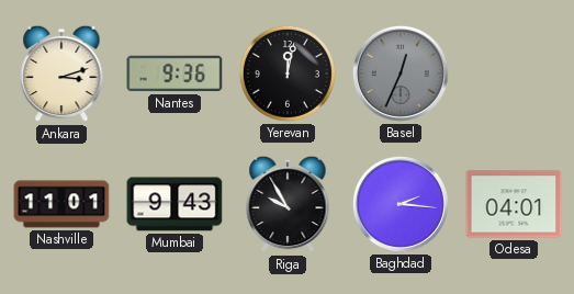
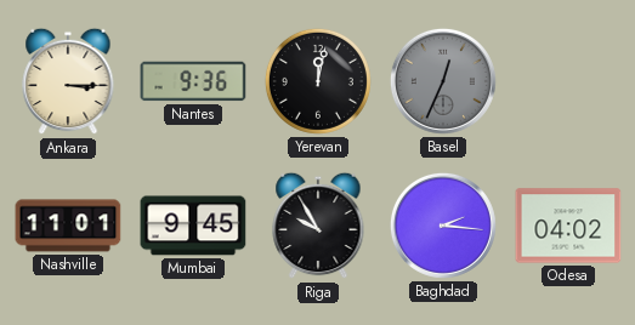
Ankara: 3:12 -> 3:15
Mumbai: 9:43 -> 9:45
Odesa: 04:01 -> 04:02
